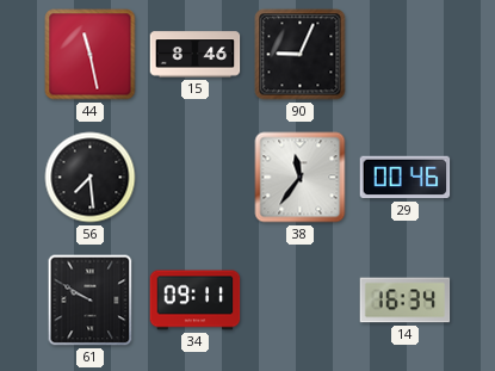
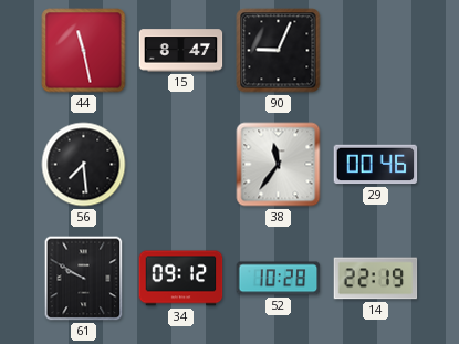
15: 8:46 -> 8:47
34: 09:11 -> 09:12
52: none -> 10:28
14: 16:34 -> 22:19
